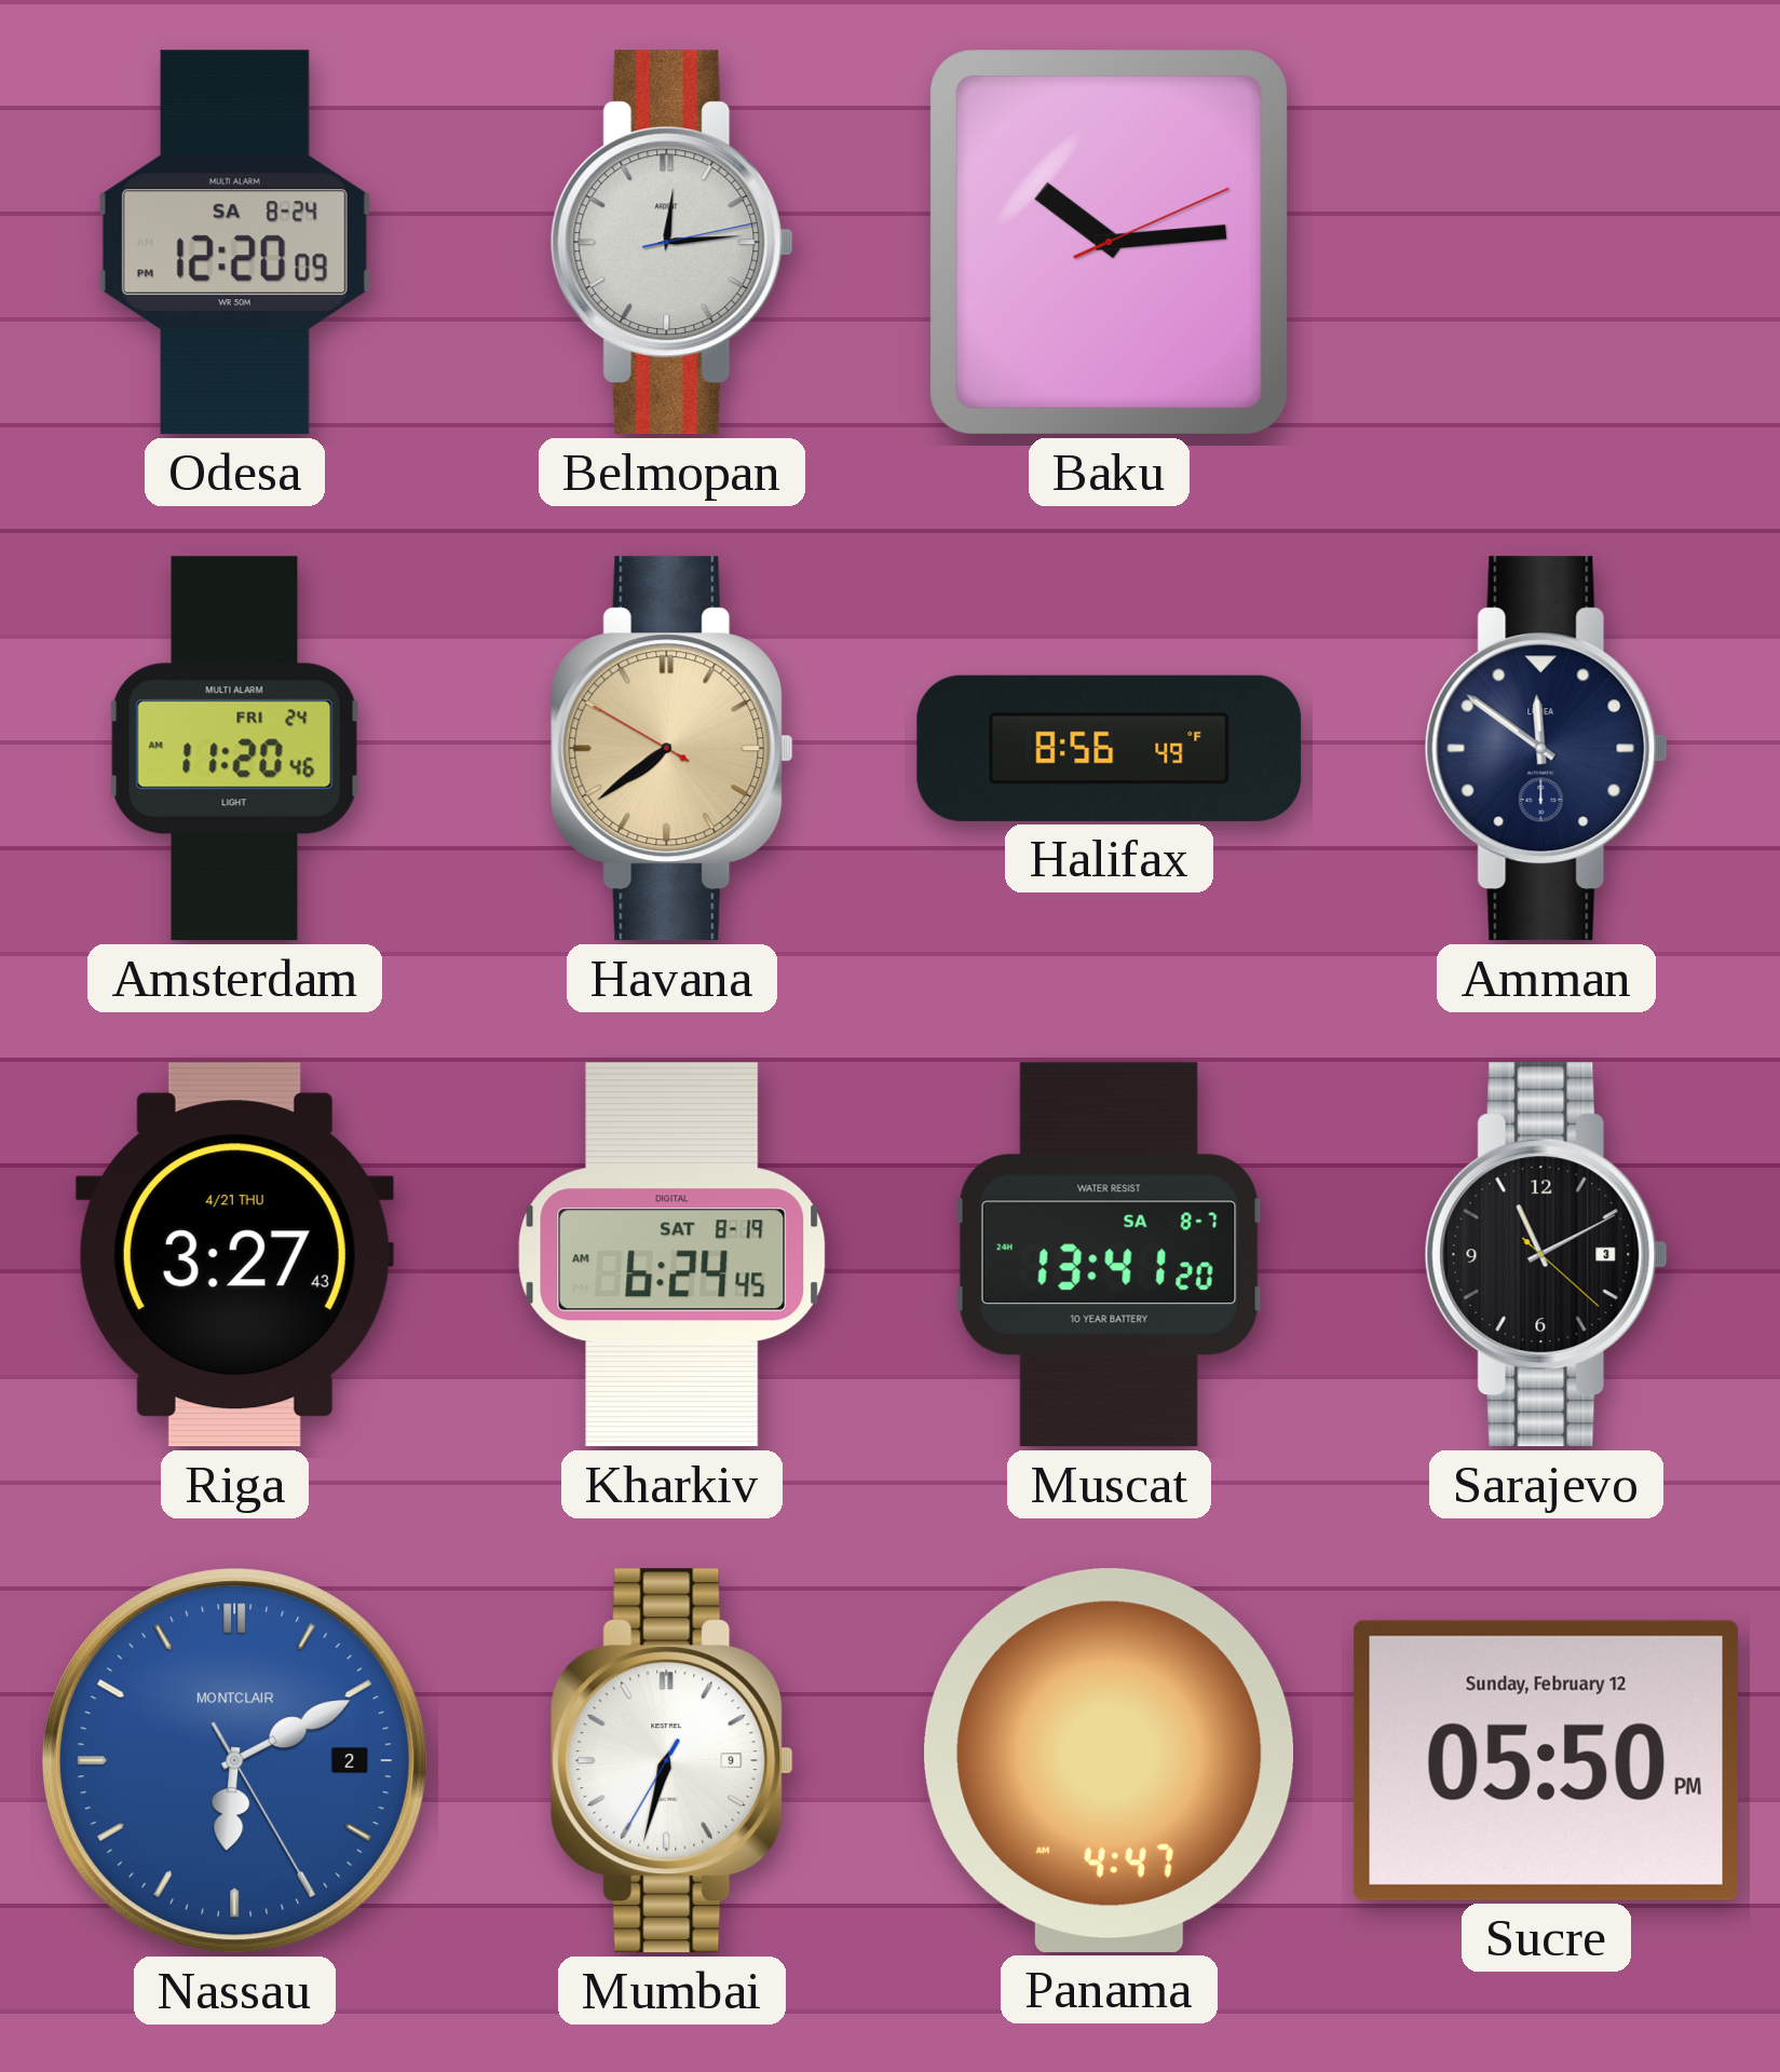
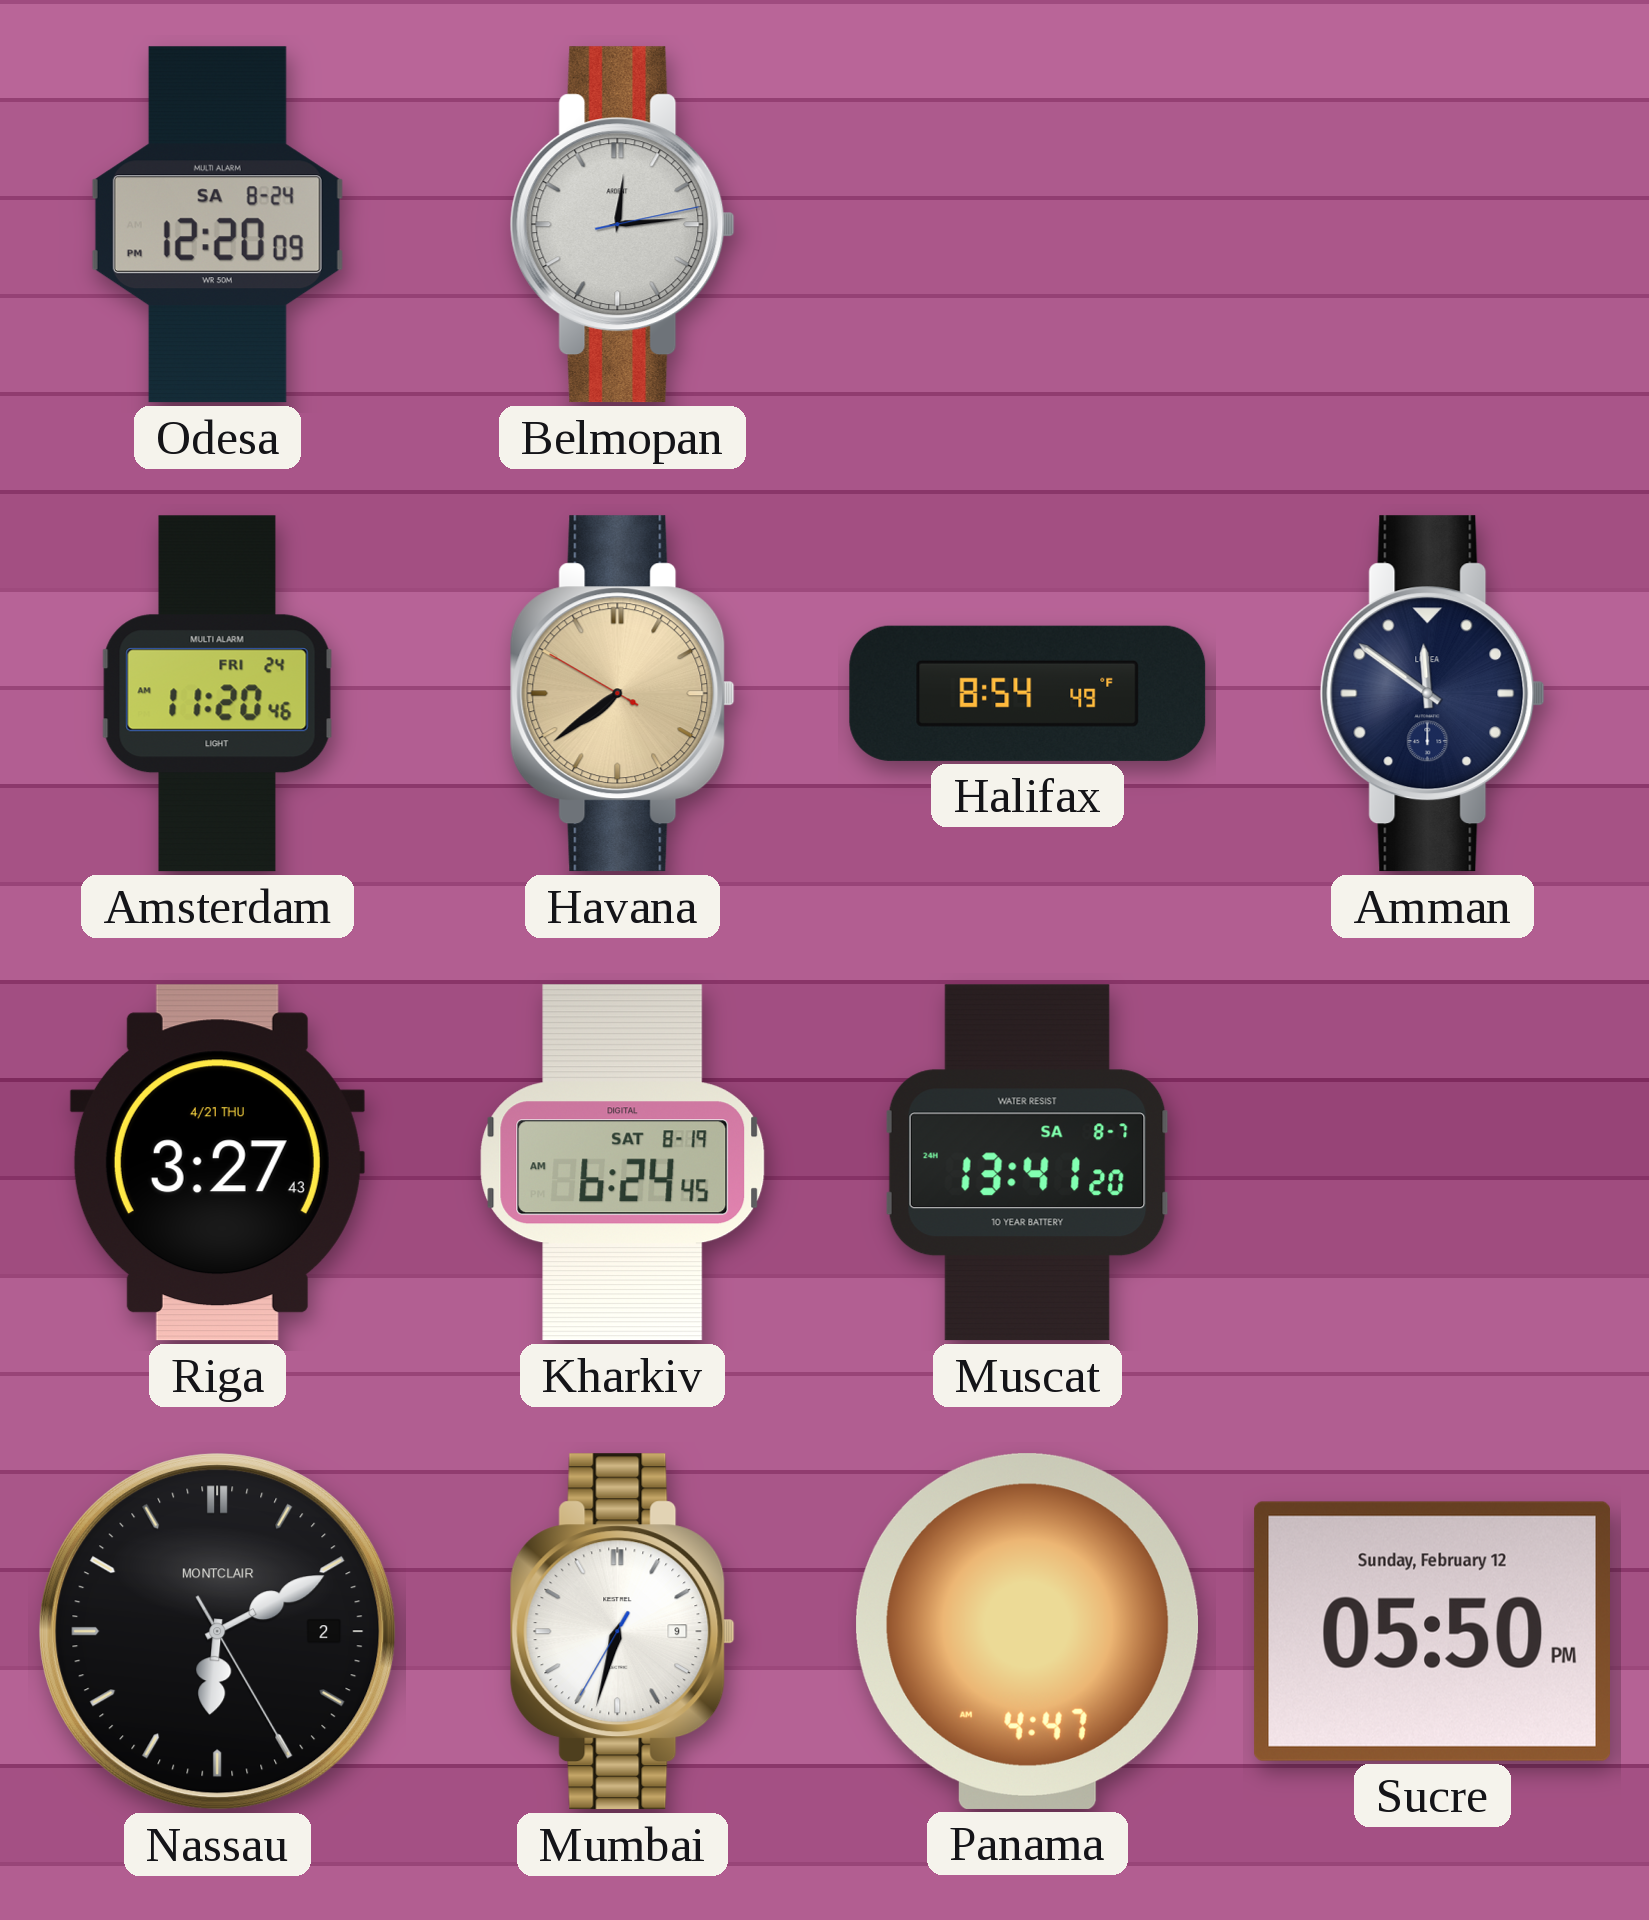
Baku: 10:14 -> none
Halifax: 8:56 -> 8:54
Sarajevo: 11:10 -> none
Nassau dial: blue -> black
